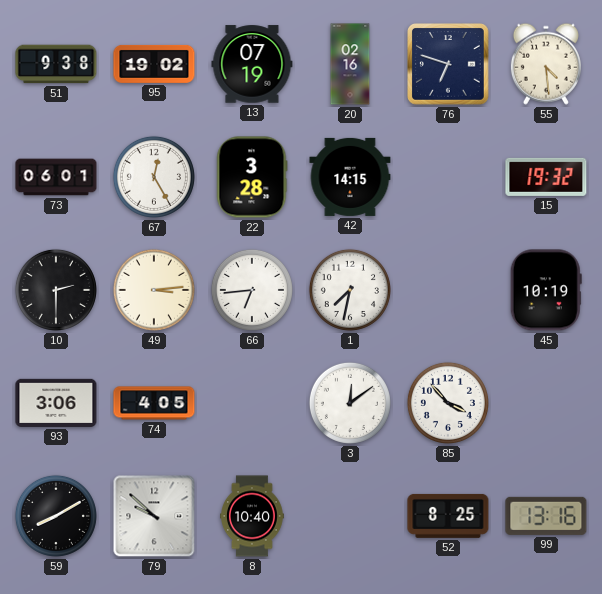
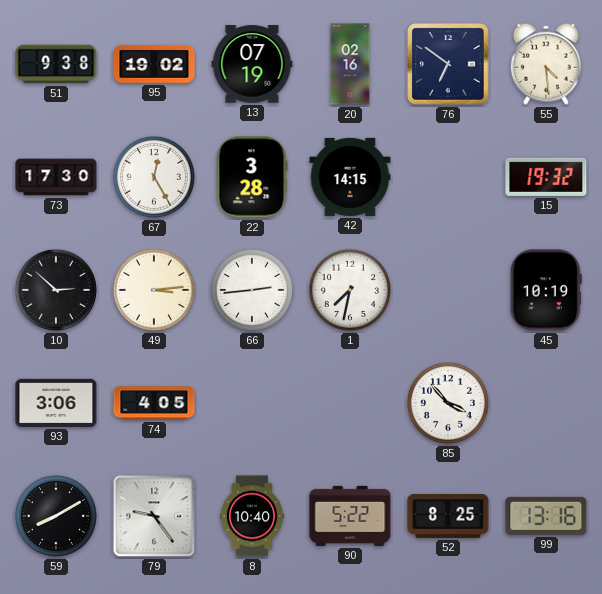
76: 6:48 -> 6:51
73: 06:01 -> 17:30
10: 2:30 -> 2:52
66: 6:44 -> 2:44
3: 12:09 -> none
79: 9:52 -> 9:24
90: none -> 5:22
